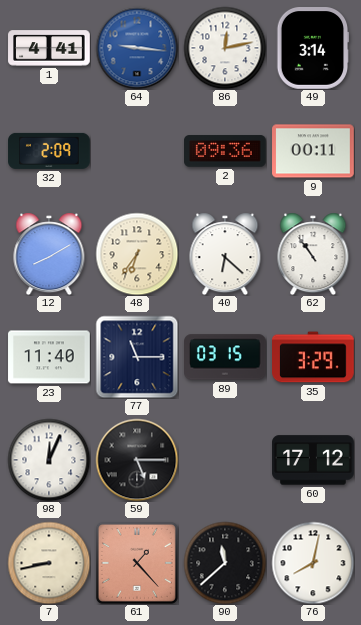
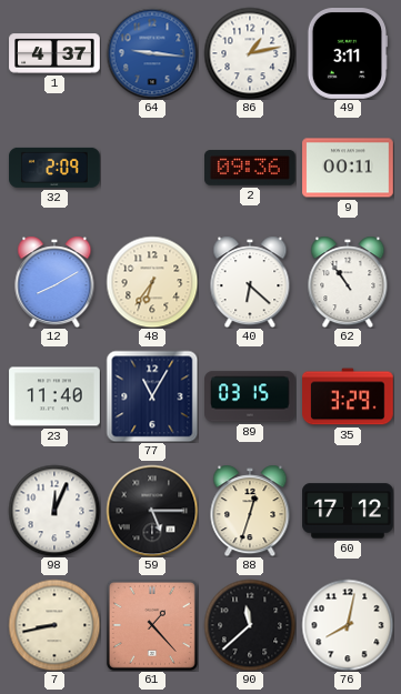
1: 4:41 -> 4:37
86: 12:13 -> 1:13
49: 3:14 -> 3:11
77: 11:15 -> 11:05
88: none -> 12:33
